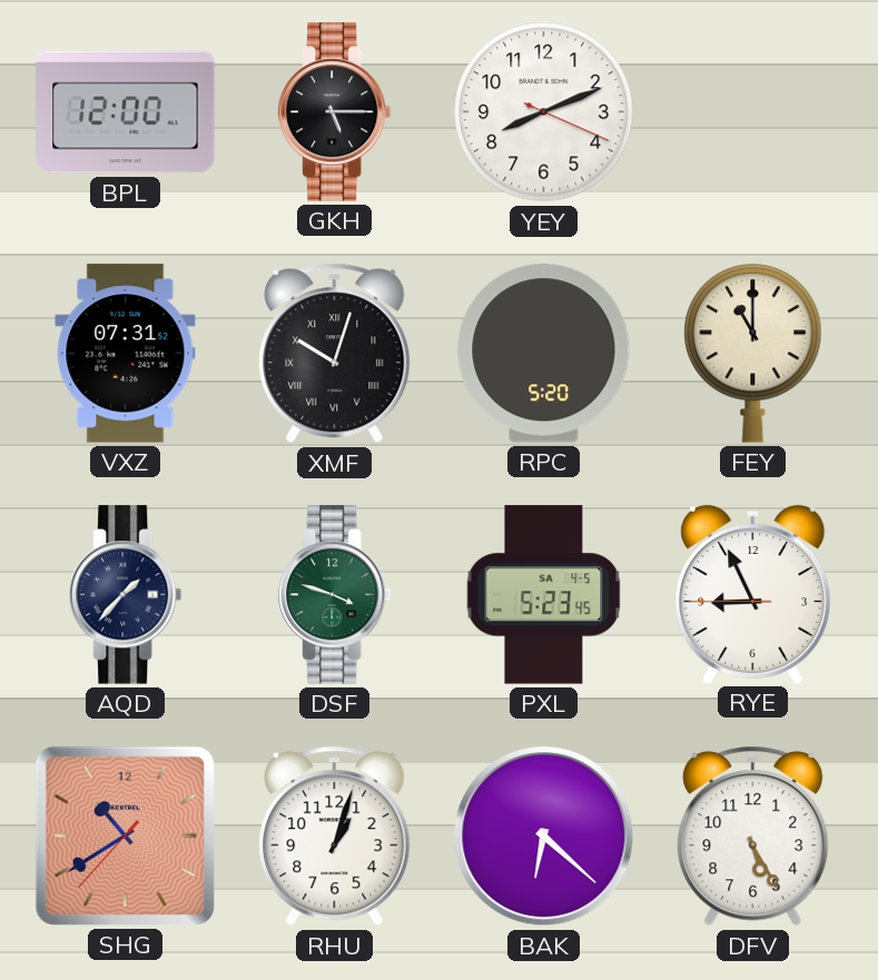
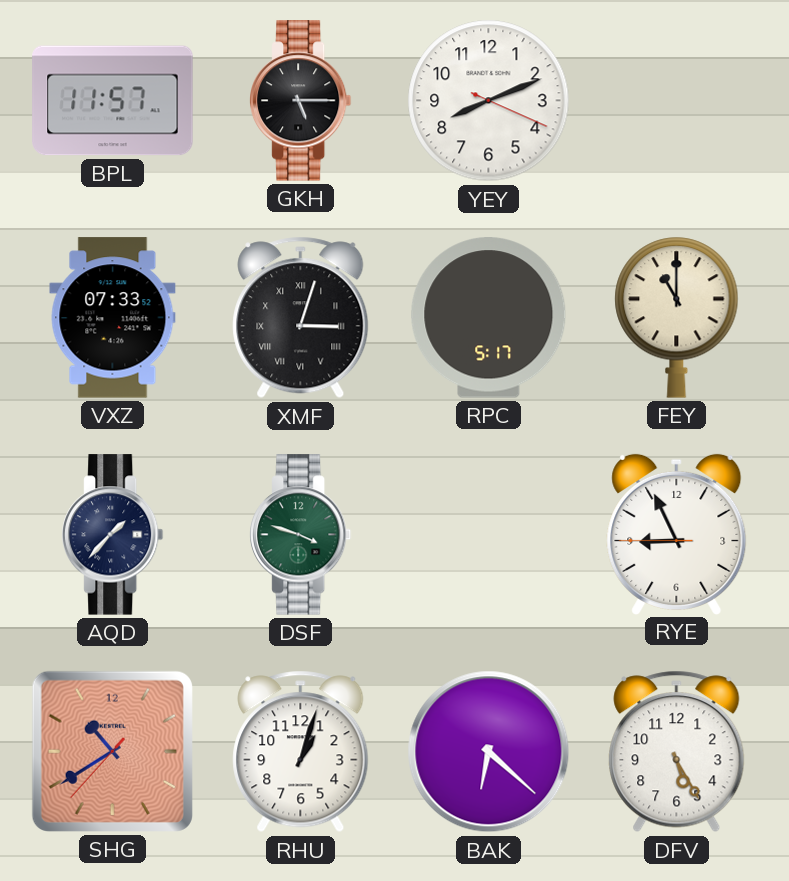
BPL: 12:00 -> 11:57
VXZ: 07:31 -> 07:33
XMF: 10:03 -> 3:03
RPC: 5:20 -> 5:17
PXL: 5:23 -> none
